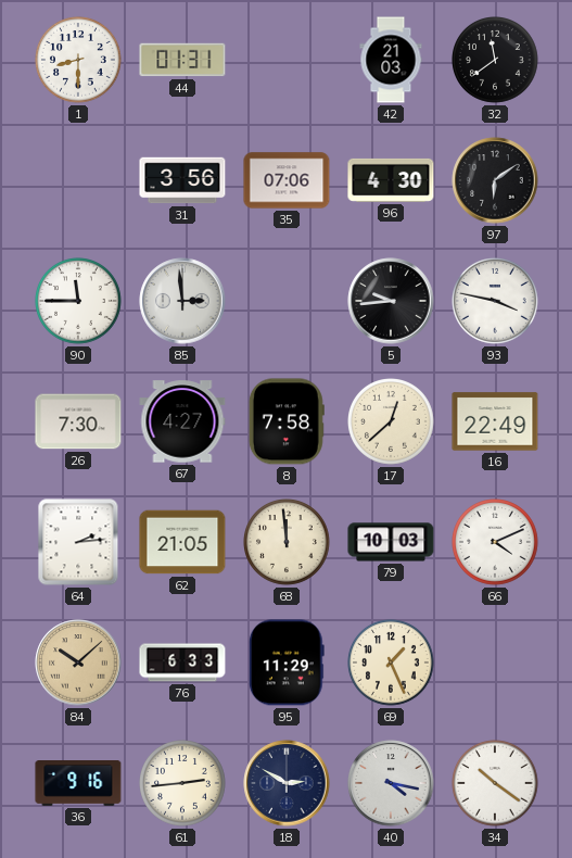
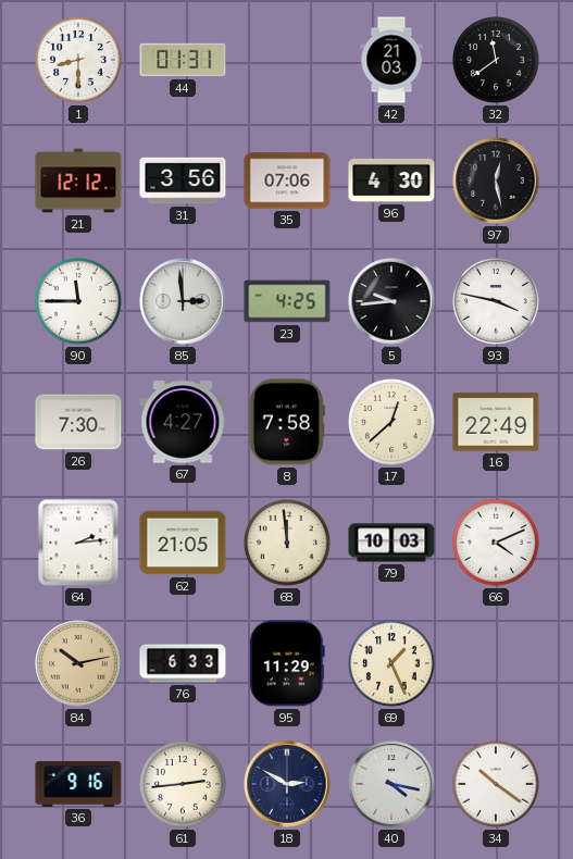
21: none -> 12:12
97: 6:09 -> 12:28
23: none -> 4:25
84: 10:08 -> 10:13
